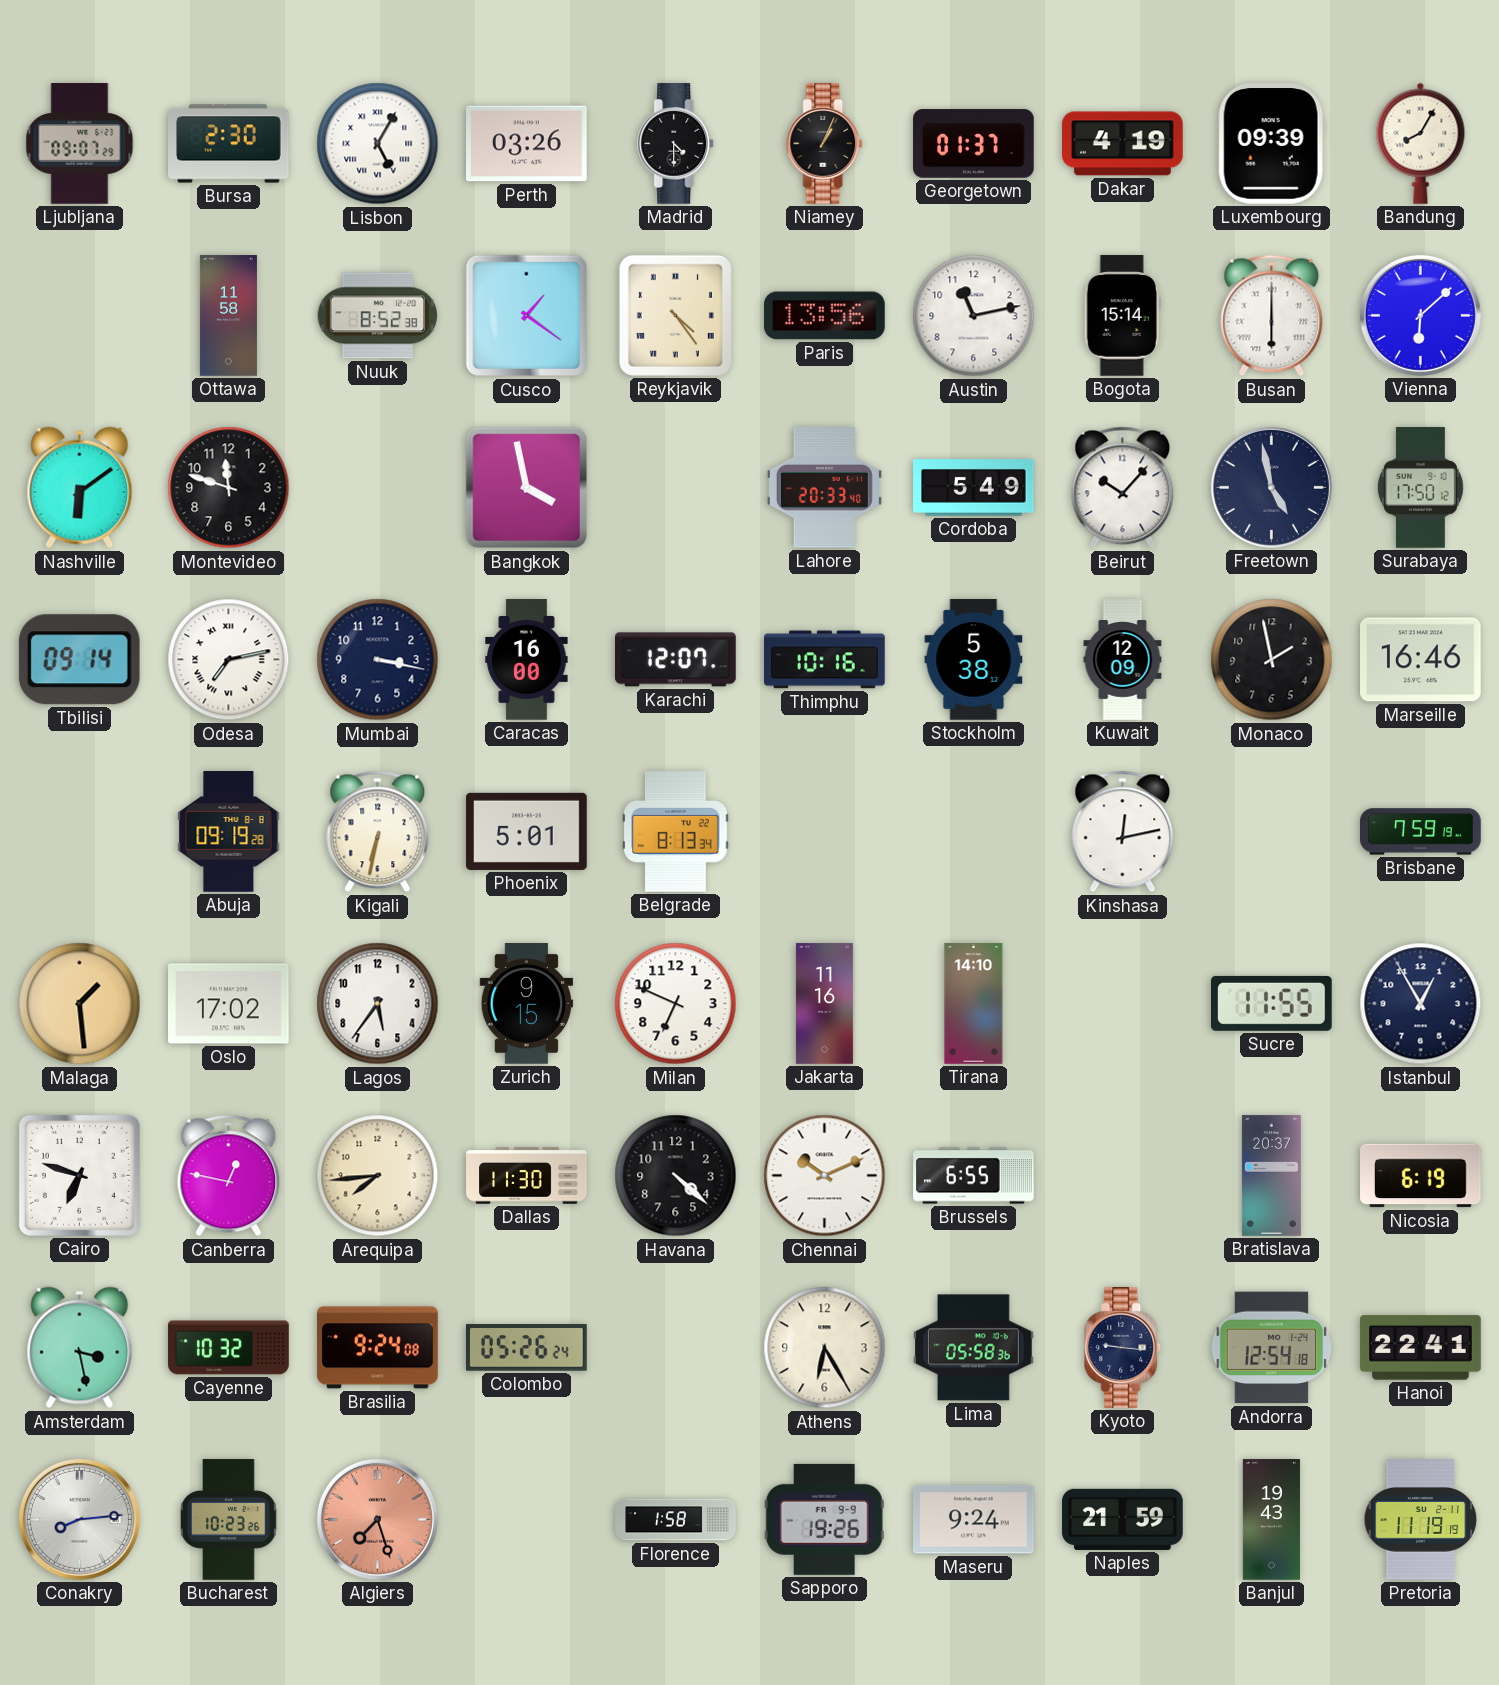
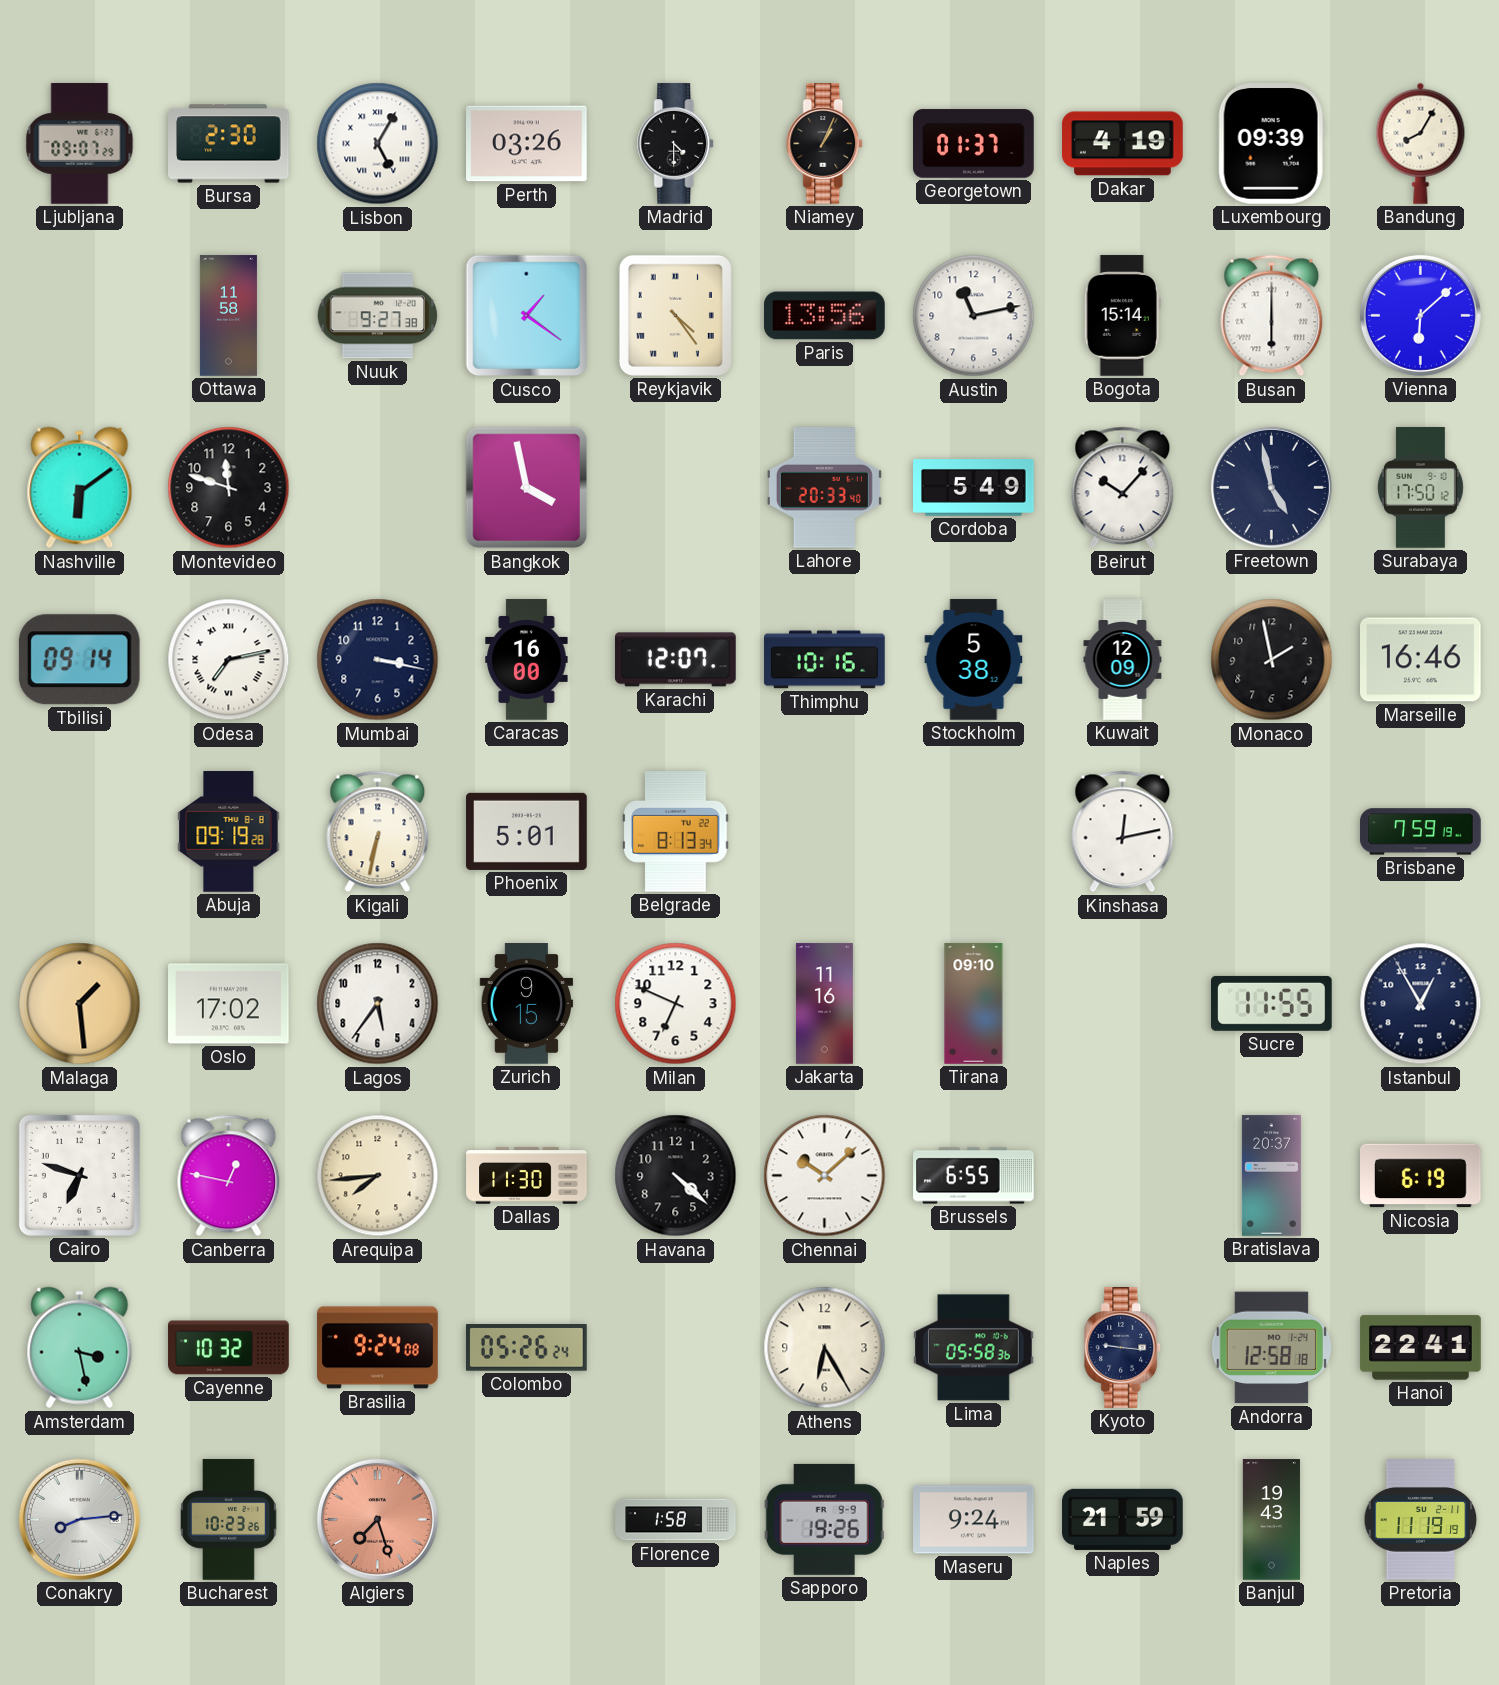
Nuuk: 8:52 -> 9:27
Tirana: 14:10 -> 09:10
Chennai: 10:11 -> 10:08
Andorra: 12:54 -> 12:58
